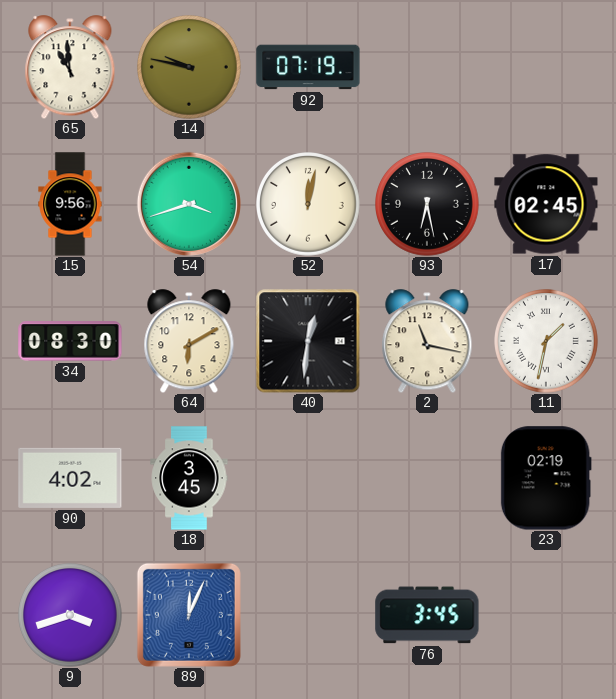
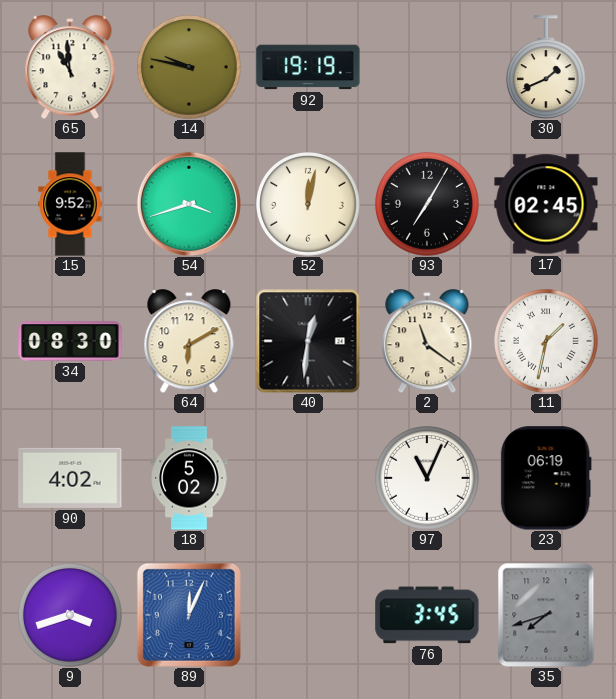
92: 07:19 -> 19:19
30: none -> 1:41
15: 9:56 -> 9:52
93: 6:28 -> 7:05
2: 11:17 -> 11:21
18: 3:45 -> 5:02
97: none -> 11:04
23: 02:19 -> 06:19
35: none -> 7:42
